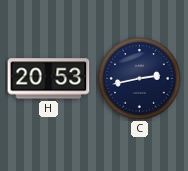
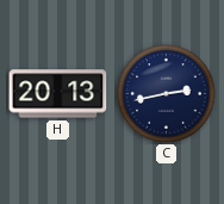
H: 20:53 -> 20:13
